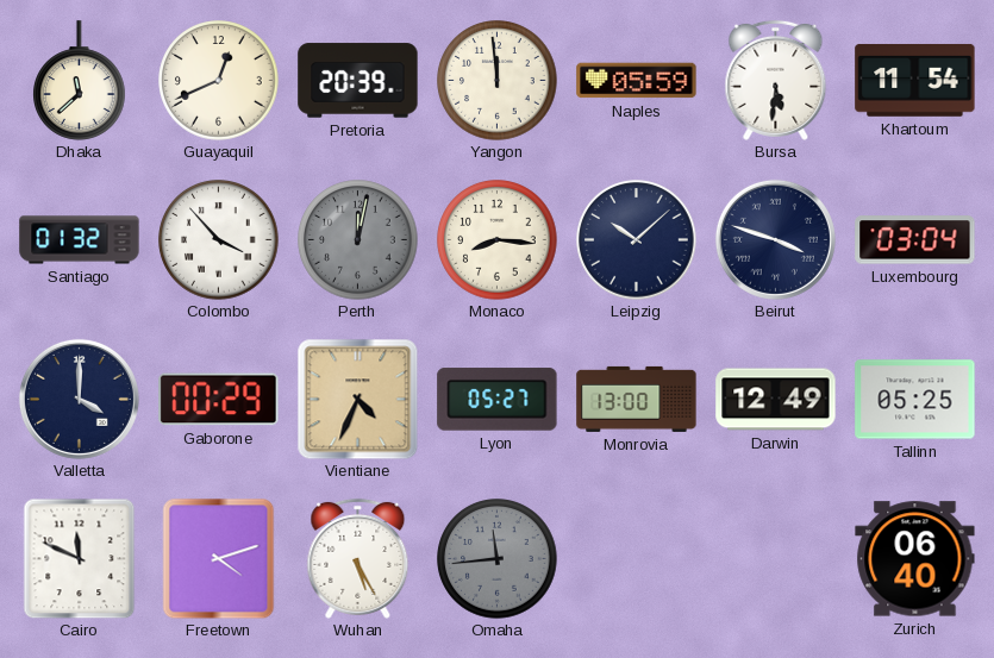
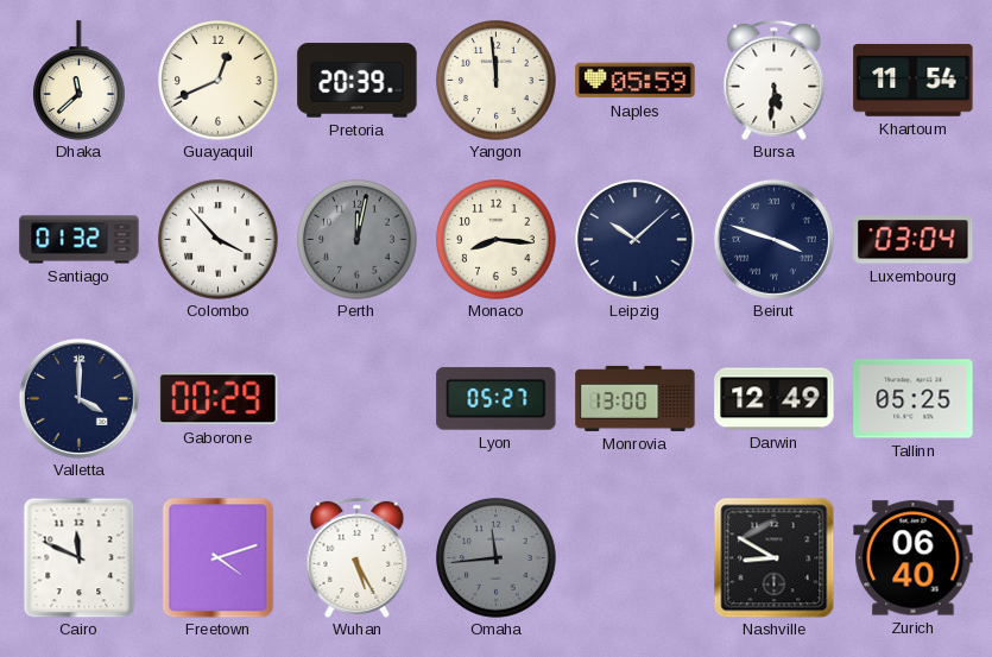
Vientiane: 4:34 -> none
Nashville: none -> 8:50
